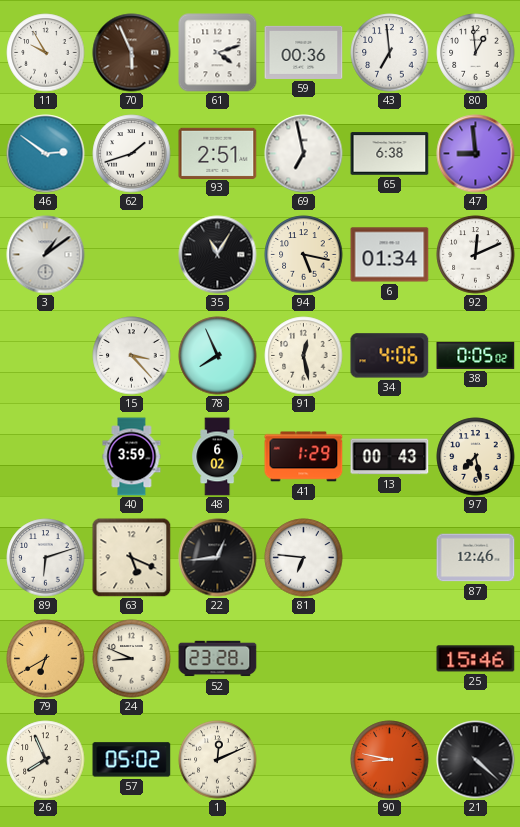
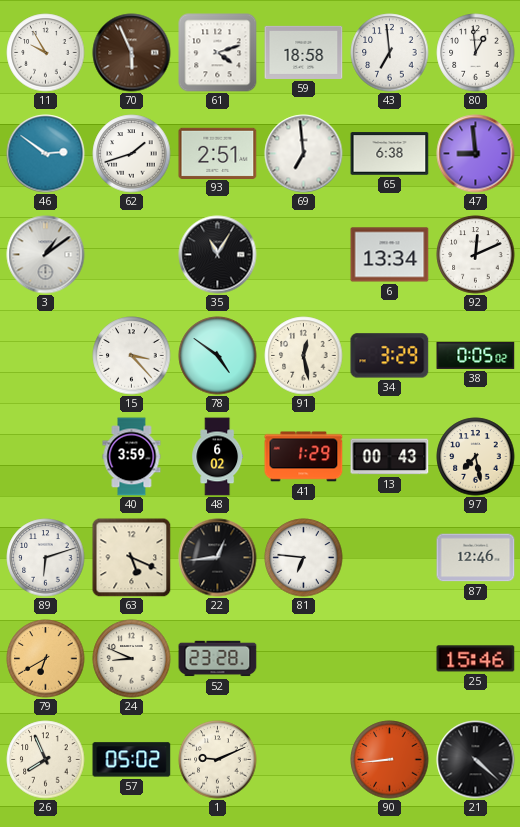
59: 00:36 -> 18:58
69: 6:58 -> 6:59
94: 5:17 -> none
6: 01:34 -> 13:34
78: 7:56 -> 4:51
34: 4:06 -> 3:29
1: 12:11 -> 9:11
90: 8:47 -> 8:44
